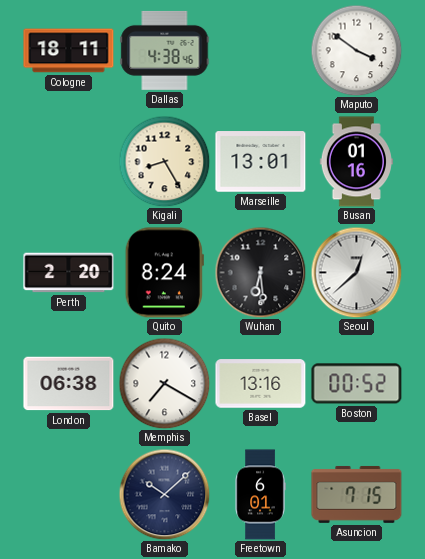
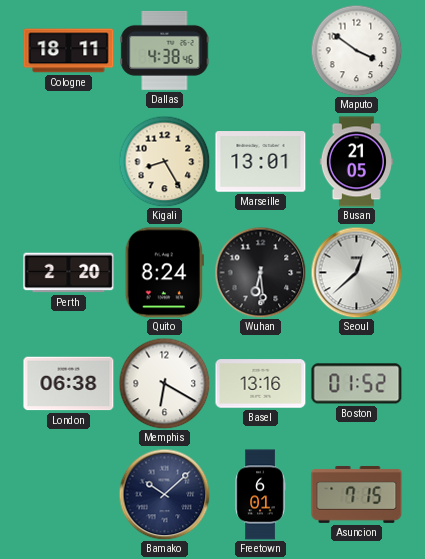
Busan: 01:16 -> 21:05
Memphis: 7:20 -> 6:20
Boston: 00:52 -> 01:52
